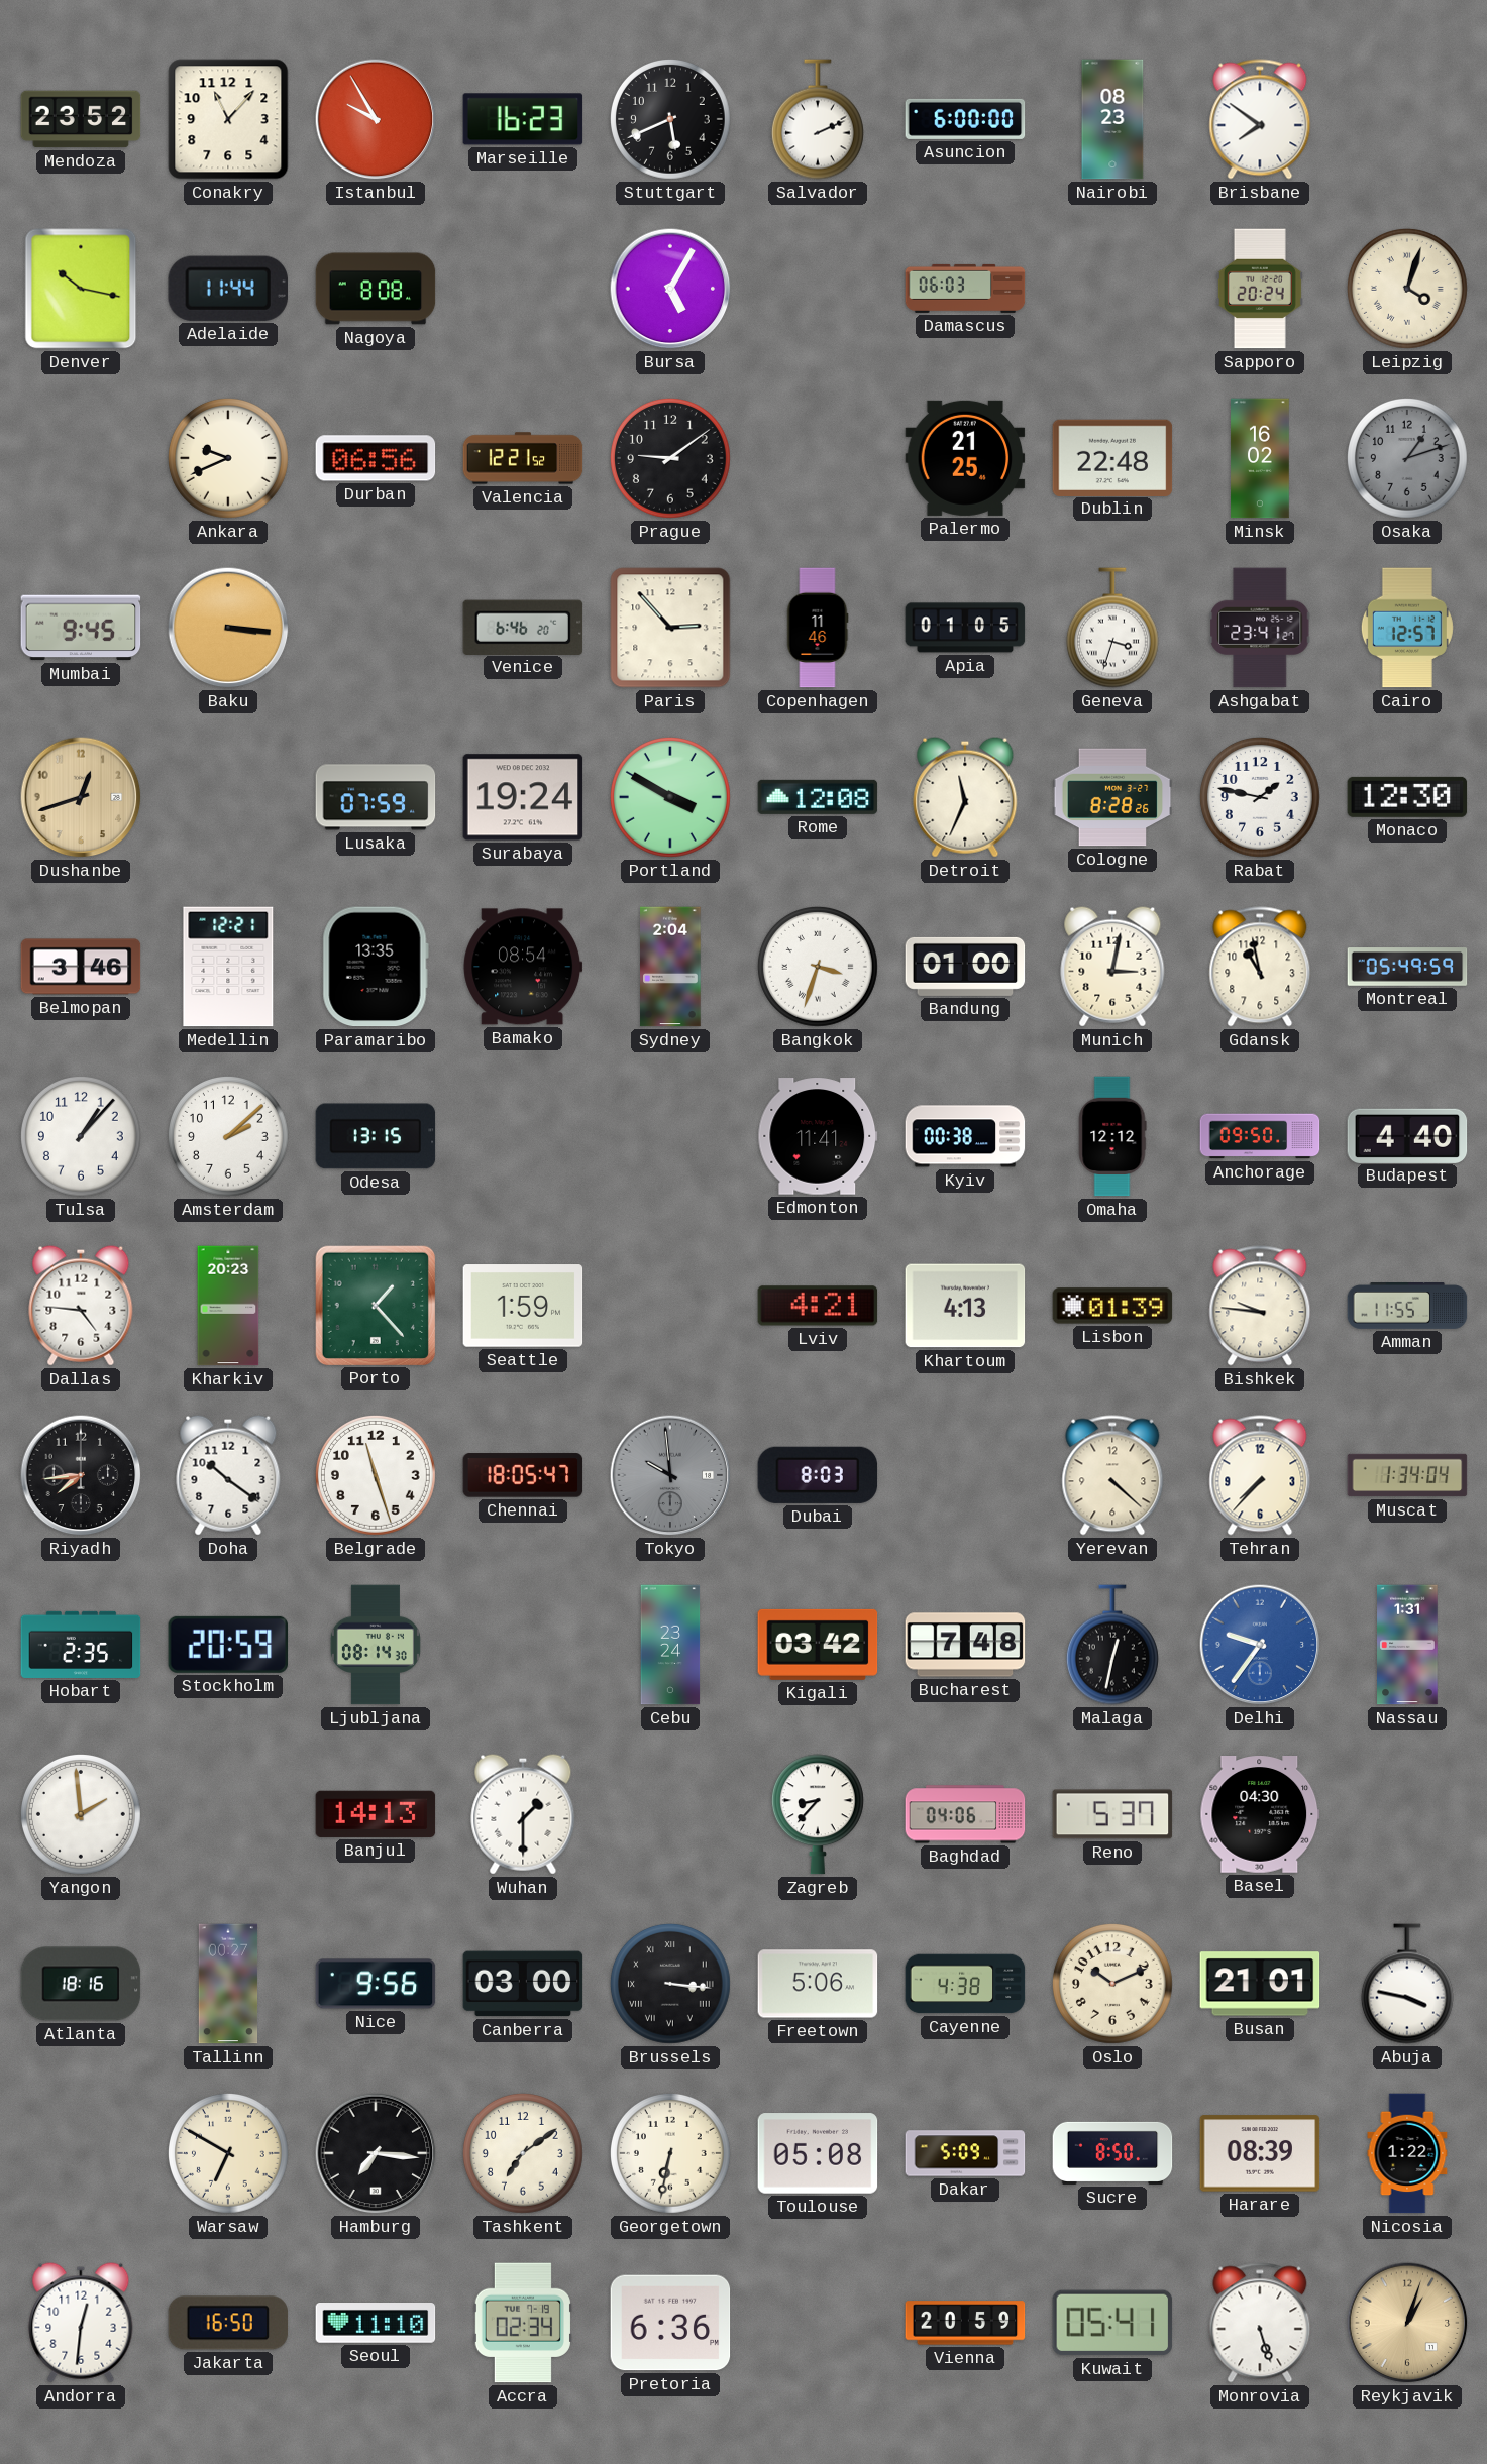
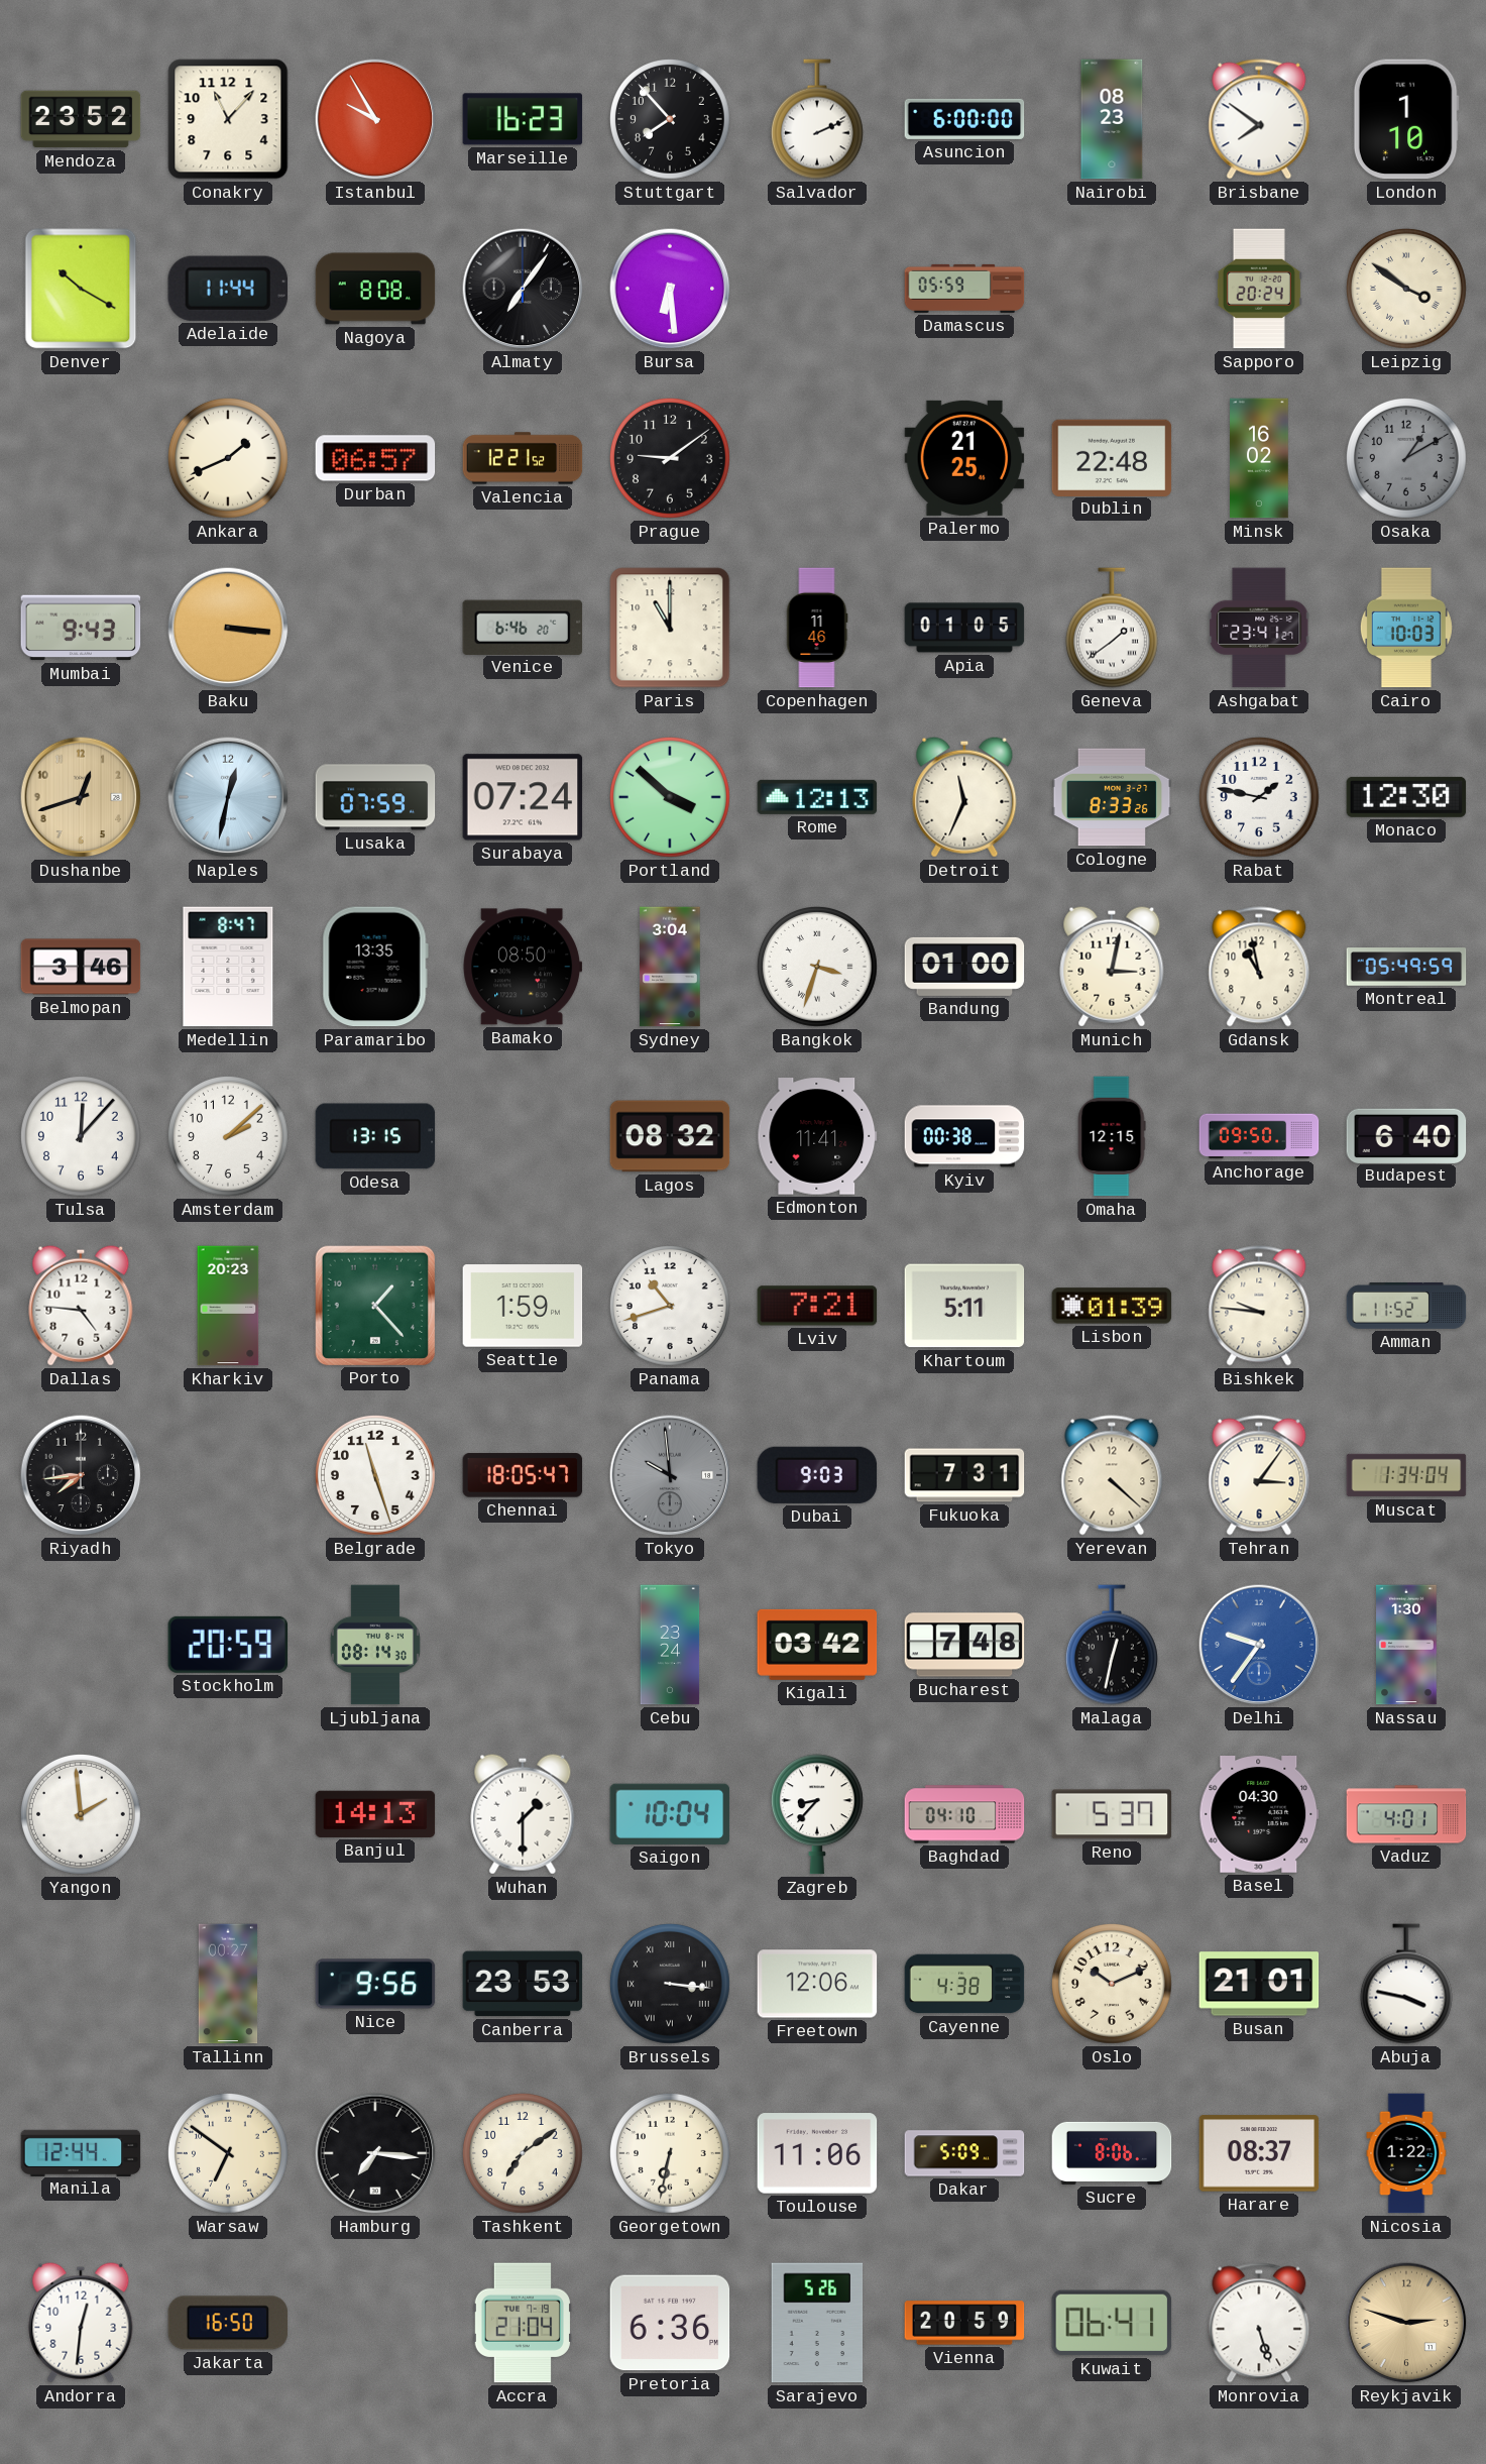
Stuttgart: 5:41 -> 7:53
London: none -> 1:10
Denver: 10:17 -> 10:20
Almaty: none -> 7:06
Bursa: 5:05 -> 6:29
Damascus: 06:03 -> 05:59
Leipzig: 4:03 -> 3:51
Ankara: 9:41 -> 1:41
Durban: 06:56 -> 06:57
Osaka: 1:12 -> 1:10
Mumbai: 9:45 -> 9:43
Paris: 2:53 -> 11:00
Geneva: 3:33 -> 1:39
Cairo: 12:57 -> 10:03
Naples: none -> 12:32
Surabaya: 19:24 -> 07:24
Portland: 3:50 -> 3:52
Rome: 12:08 -> 12:13
Cologne: 8:28 -> 8:33
Medellin: 12:21 -> 8:47
Bamako: 08:54 -> 08:50
Sydney: 2:04 -> 3:04
Tulsa: 1:07 -> 12:07
Lagos: none -> 08:32
Omaha: 12:12 -> 12:15
Budapest: 4:40 -> 6:40
Panama: none -> 10:42
Lviv: 4:21 -> 7:21
Khartoum: 4:13 -> 5:11
Amman: 11:55 -> 11:52
Doha: 10:21 -> none
Dubai: 8:03 -> 9:03
Fukuoka: none -> 7:31
Tehran: 7:37 -> 3:06
Hobart: 2:35 -> none
Nassau: 1:31 -> 1:30
Saigon: none -> 10:04
Baghdad: 04:06 -> 04:10
Vaduz: none -> 4:01
Atlanta: 18:16 -> none
Canberra: 03:00 -> 23:53
Freetown: 5:06 -> 12:06
Manila: none -> 12:44
Warsaw: 6:50 -> 6:51
Toulouse: 05:08 -> 11:06
Sucre: 8:50 -> 8:06
Harare: 08:39 -> 08:37
Seoul: 11:10 -> none
Accra: 02:34 -> 21:04
Sarajevo: none -> 5:26
Kuwait: 05:41 -> 06:41
Reykjavik: 1:03 -> 2:48
